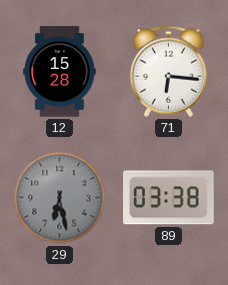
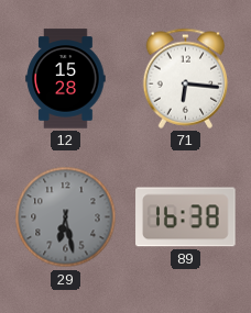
89: 03:38 -> 16:38
